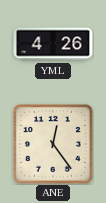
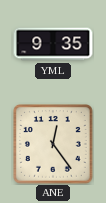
YML: 4:26 -> 9:35
